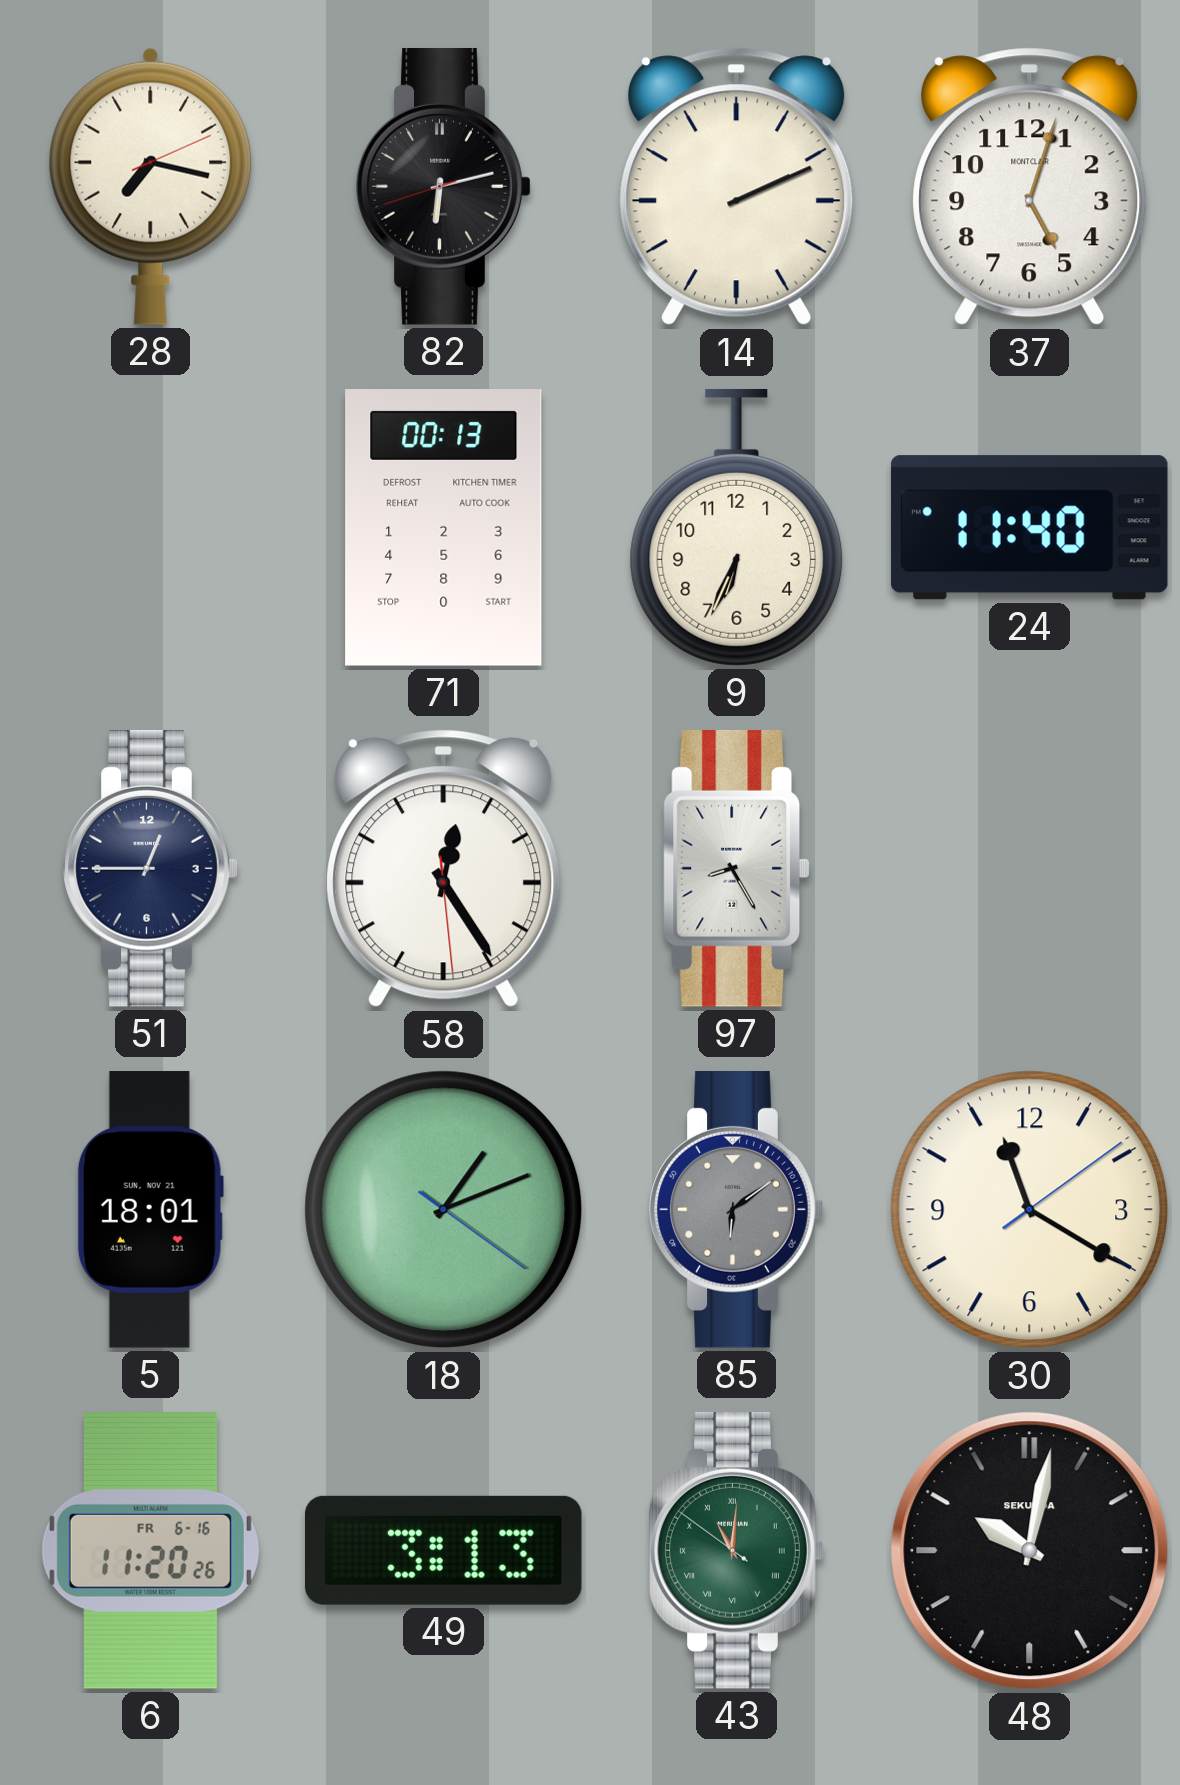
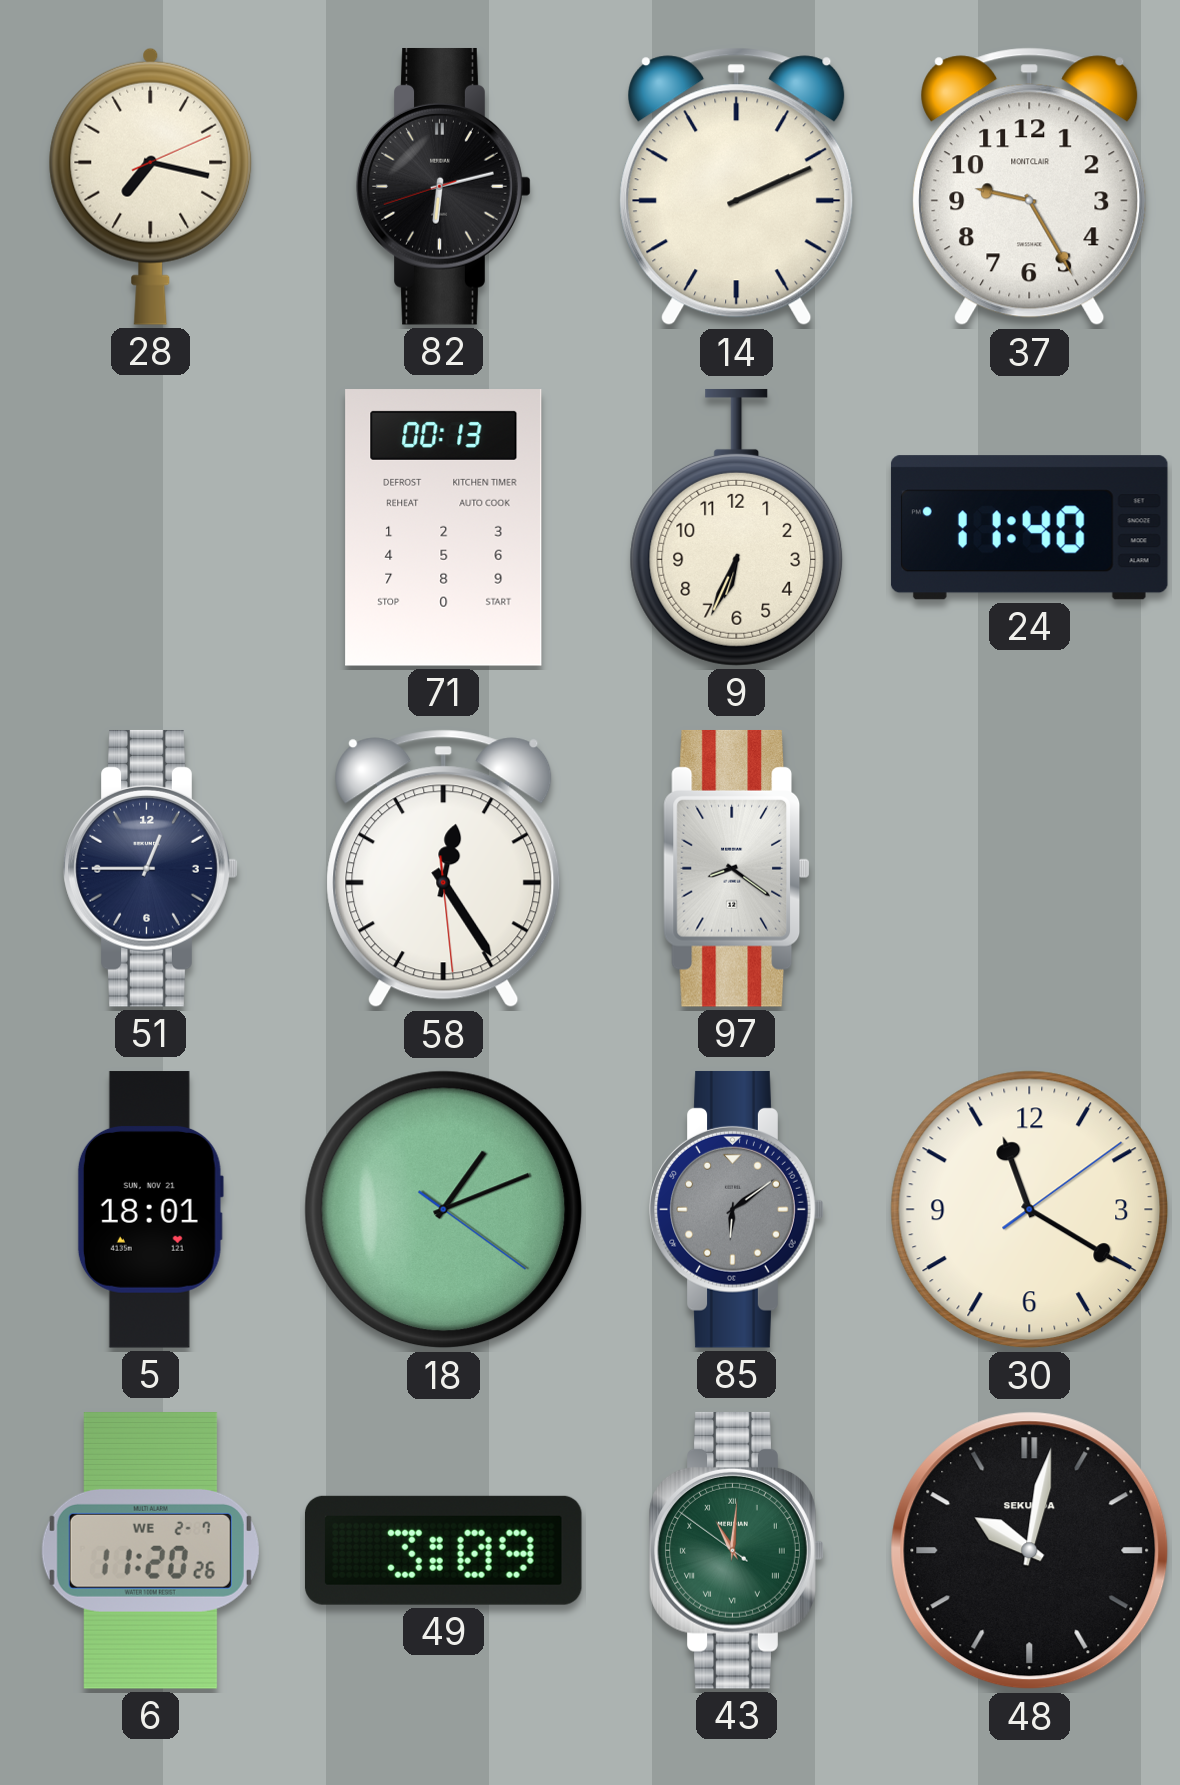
37: 5:03 -> 9:25
97: 8:25 -> 8:21
6 date: FR 6-16 -> WE 2-7
49: 3:13 -> 3:09
